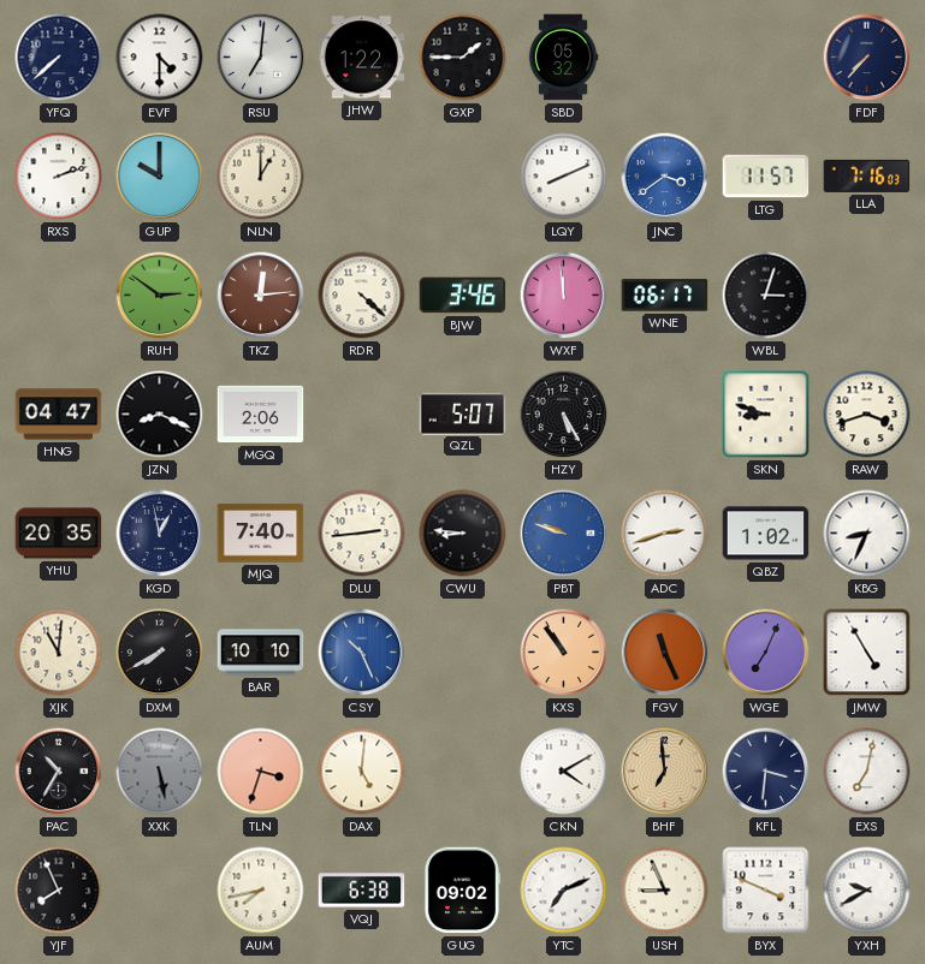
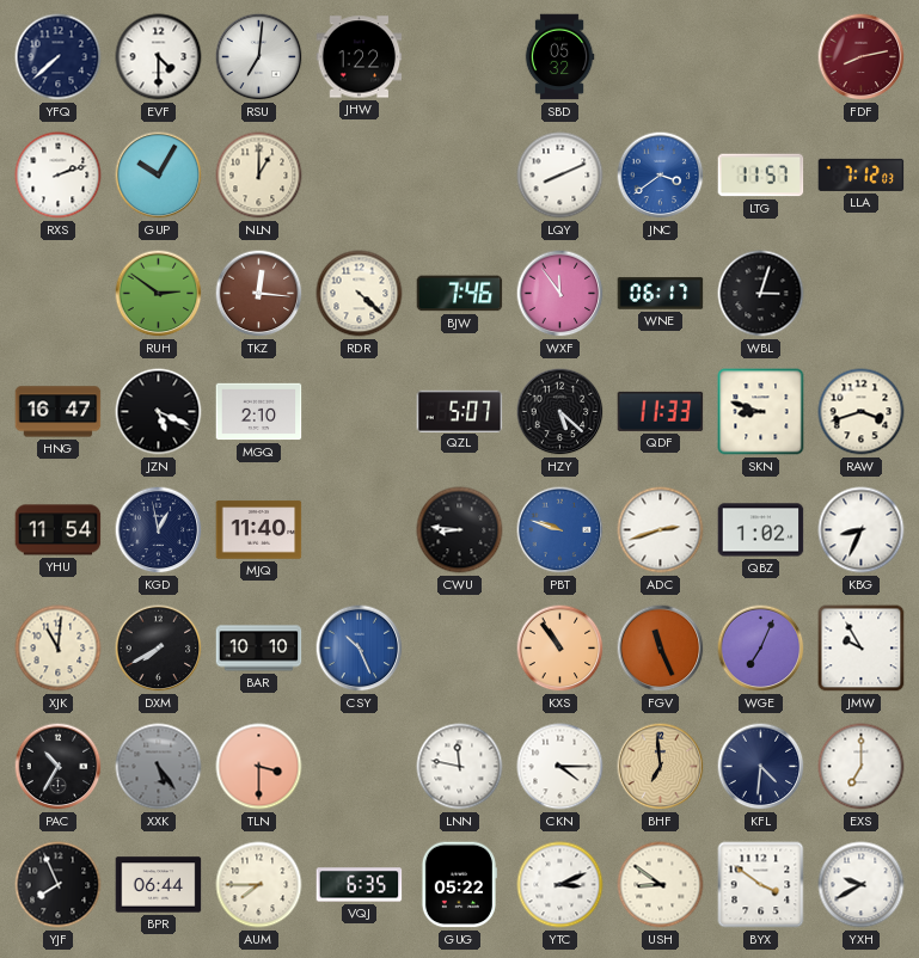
GXP: 1:45 -> none
FDF: 7:37 -> 8:13
FDF dial: navy -> burgundy
GUP: 10:00 -> 10:05
LLA: 7:16 -> 7:12
TKZ: 12:14 -> 12:16
BJW: 3:46 -> 7:46
WXF: 11:59 -> 11:54
HNG: 04:47 -> 16:47
JZN: 8:19 -> 5:19
MGQ: 2:06 -> 2:10
HZY: 5:25 -> 5:22
QDF: none -> 11:33
YHU: 20:35 -> 11:54
MJQ: 7:40 -> 11:40
DLU: 2:44 -> none
JMW: 4:55 -> 9:55
XXK: 5:28 -> 5:24
TLN: 3:33 -> 3:30
DAX: 5:01 -> none
LNN: none -> 11:47
CKN: 4:10 -> 4:15
KFL: 3:31 -> 4:31
EXS: 7:02 -> 7:00
BPR: none -> 06:44
AUM: 7:43 -> 7:45
VQJ: 6:38 -> 6:35
GUG: 09:02 -> 05:22
YTC: 7:11 -> 3:11
USH: 8:56 -> 8:51
BYX: 3:49 -> 3:51
